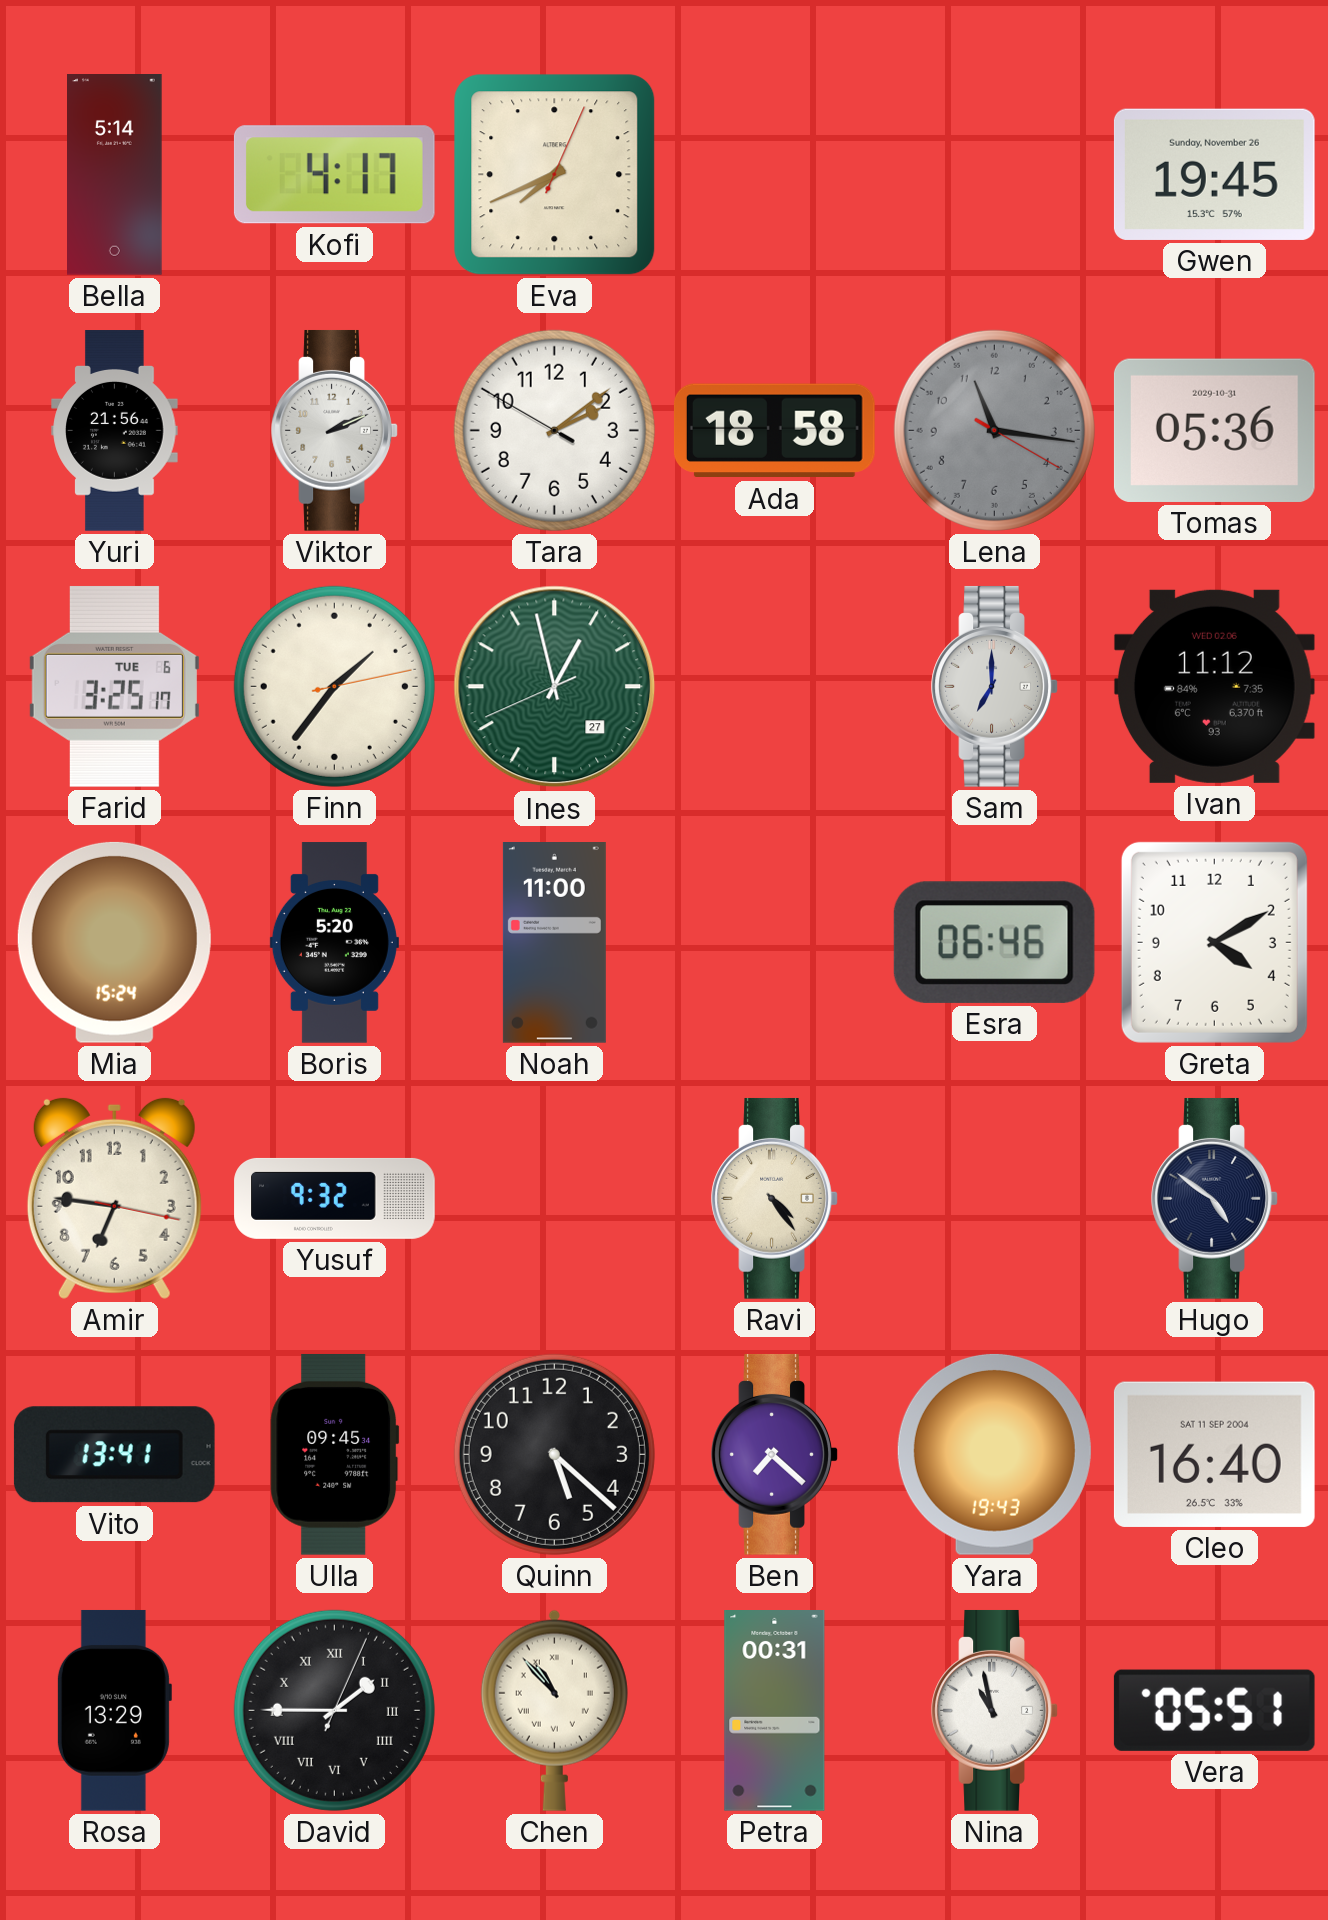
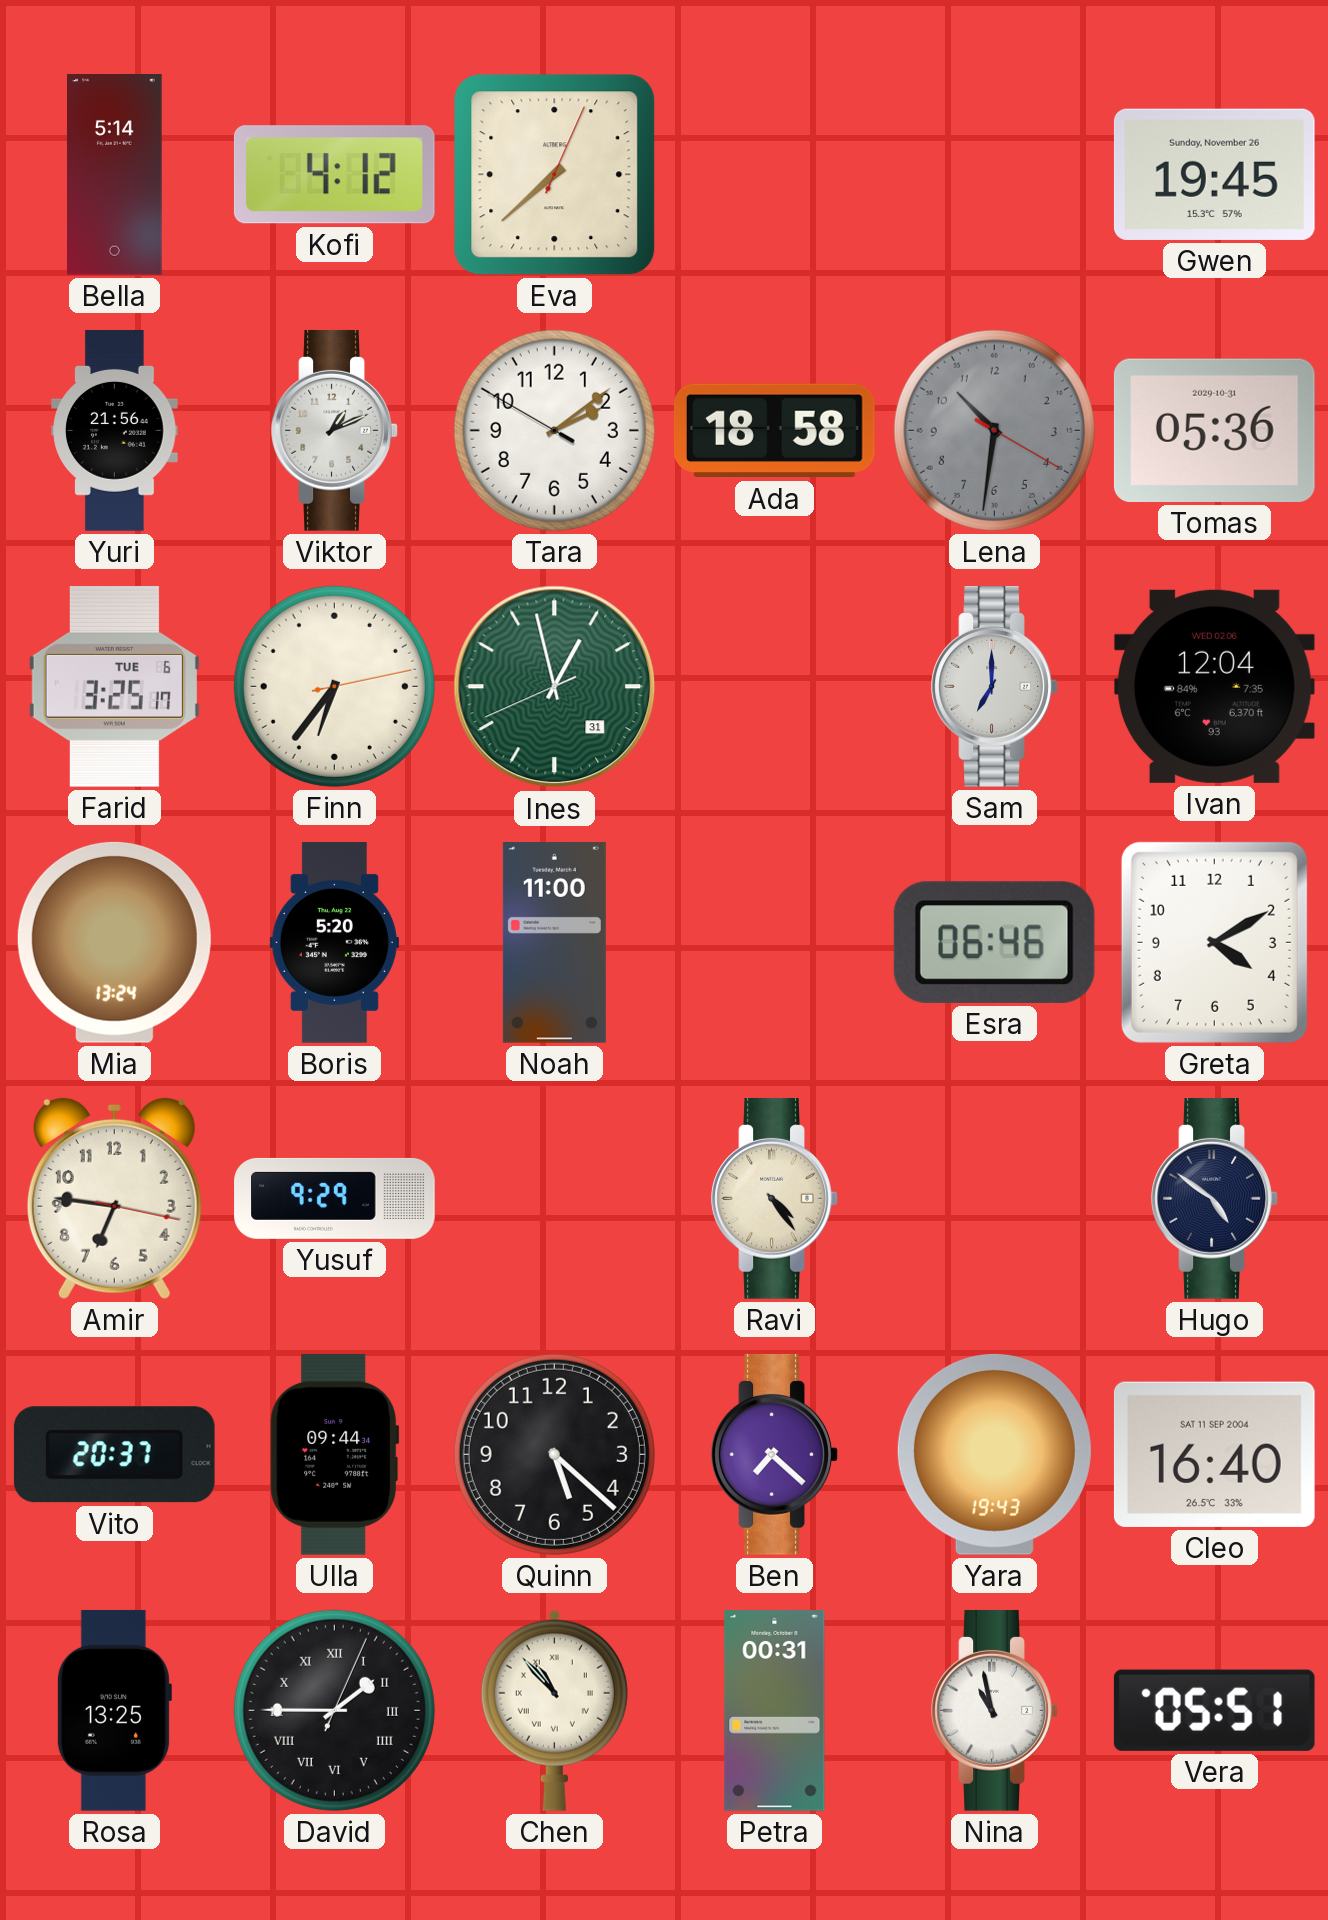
Kofi: 4:17 -> 4:12
Eva: 7:41 -> 7:38
Viktor: 2:11 -> 1:11
Lena: 11:16 -> 10:31
Finn: 1:36 -> 6:36
Ines date: 27 -> 31
Ivan: 11:12 -> 12:04
Mia: 15:24 -> 13:24
Yusuf: 9:32 -> 9:29
Vito: 13:41 -> 20:37
Ulla: 09:45 -> 09:44
Rosa: 13:29 -> 13:25
